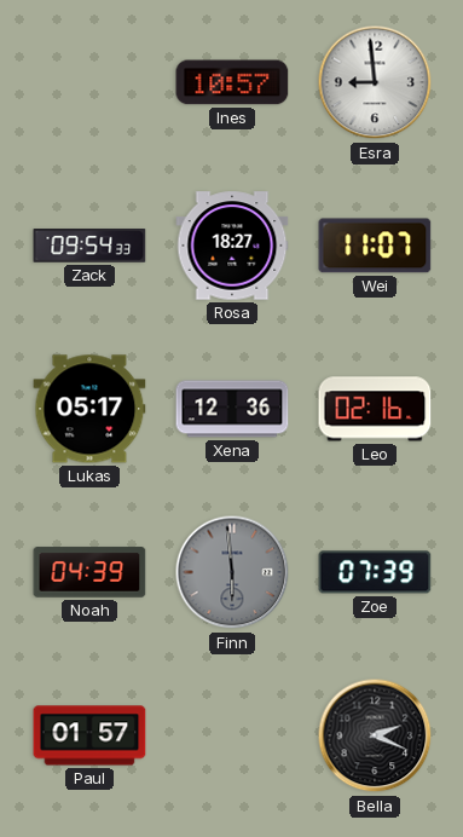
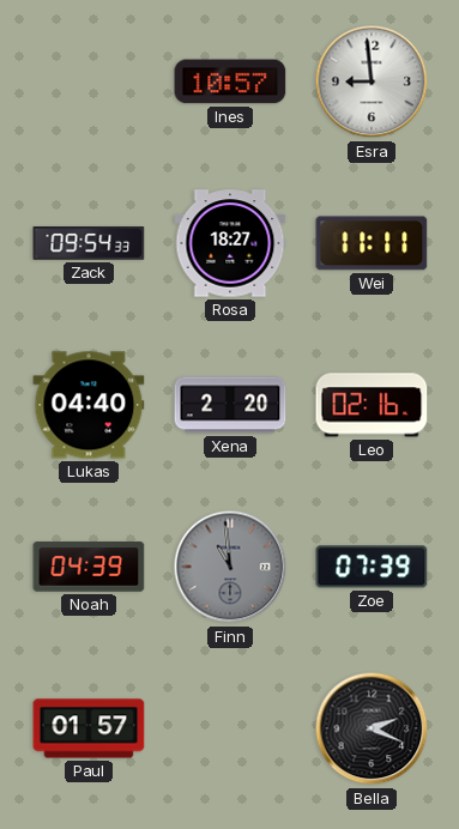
Wei: 11:07 -> 11:11
Lukas: 05:17 -> 04:40
Xena: 12:36 -> 2:20
Finn: 5:59 -> 10:59
